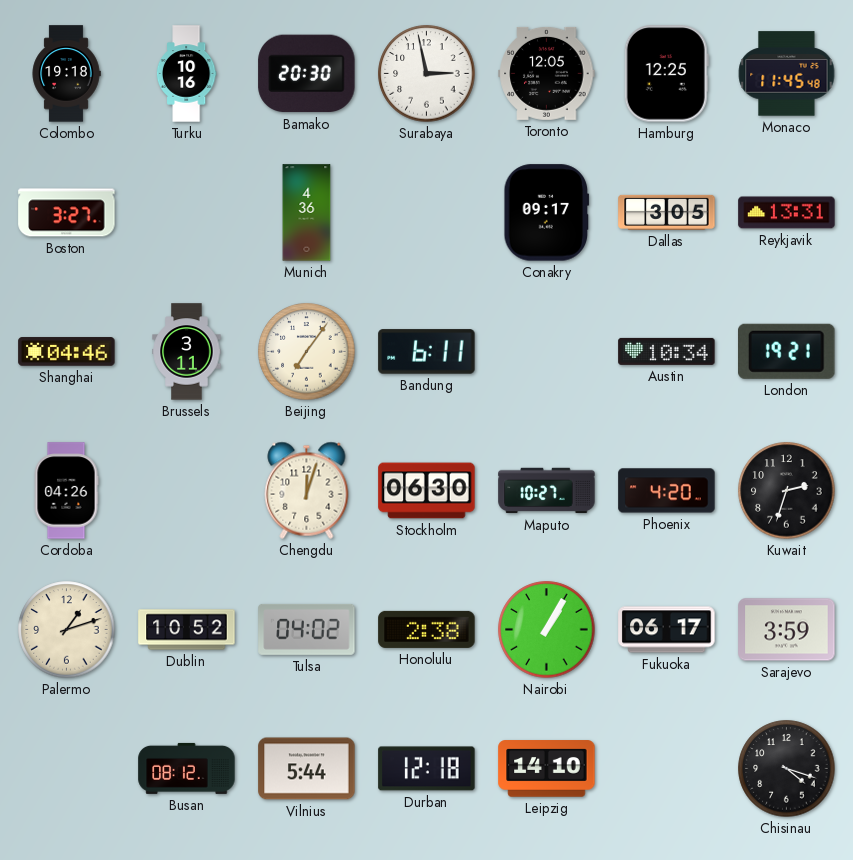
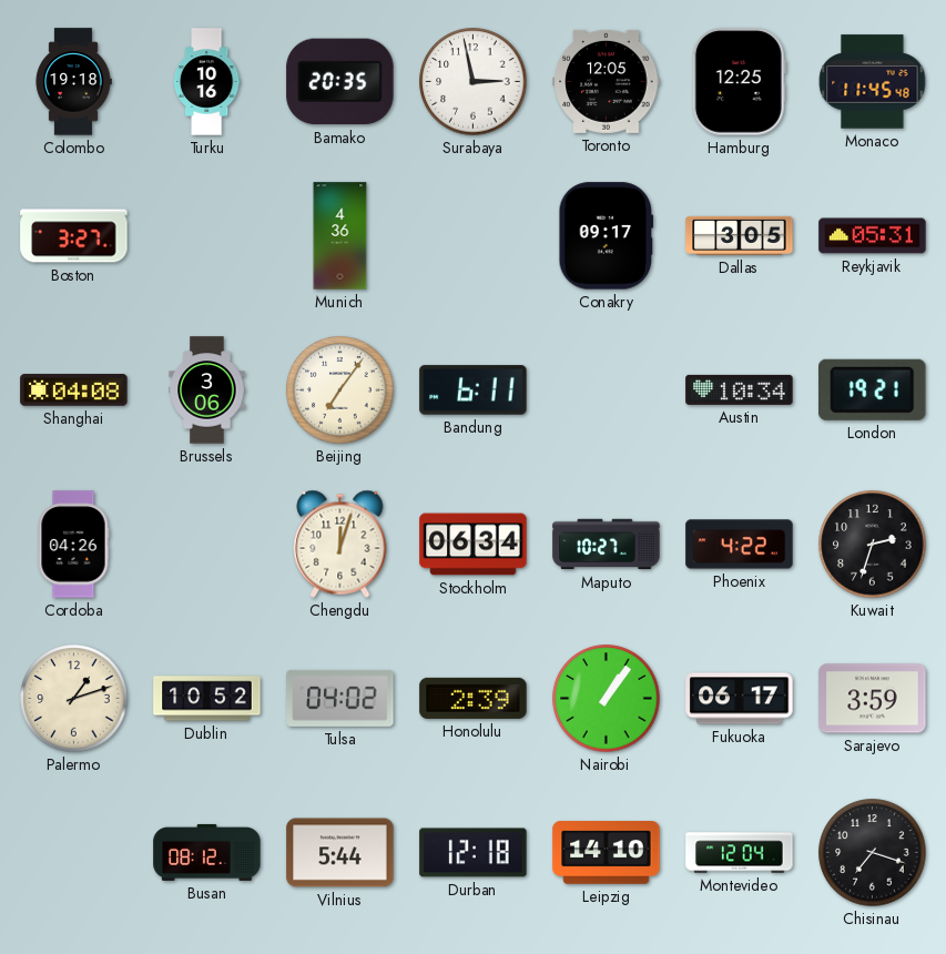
Bamako: 20:30 -> 20:35
Reykjavik: 13:31 -> 05:31
Shanghai: 04:46 -> 04:08
Brussels: 3:11 -> 3:06
Stockholm: 06:30 -> 06:34
Phoenix: 4:20 -> 4:22
Honolulu: 2:38 -> 2:39
Nairobi: 1:05 -> 1:06
Montevideo: none -> 12:04
Chisinau: 4:18 -> 7:18
